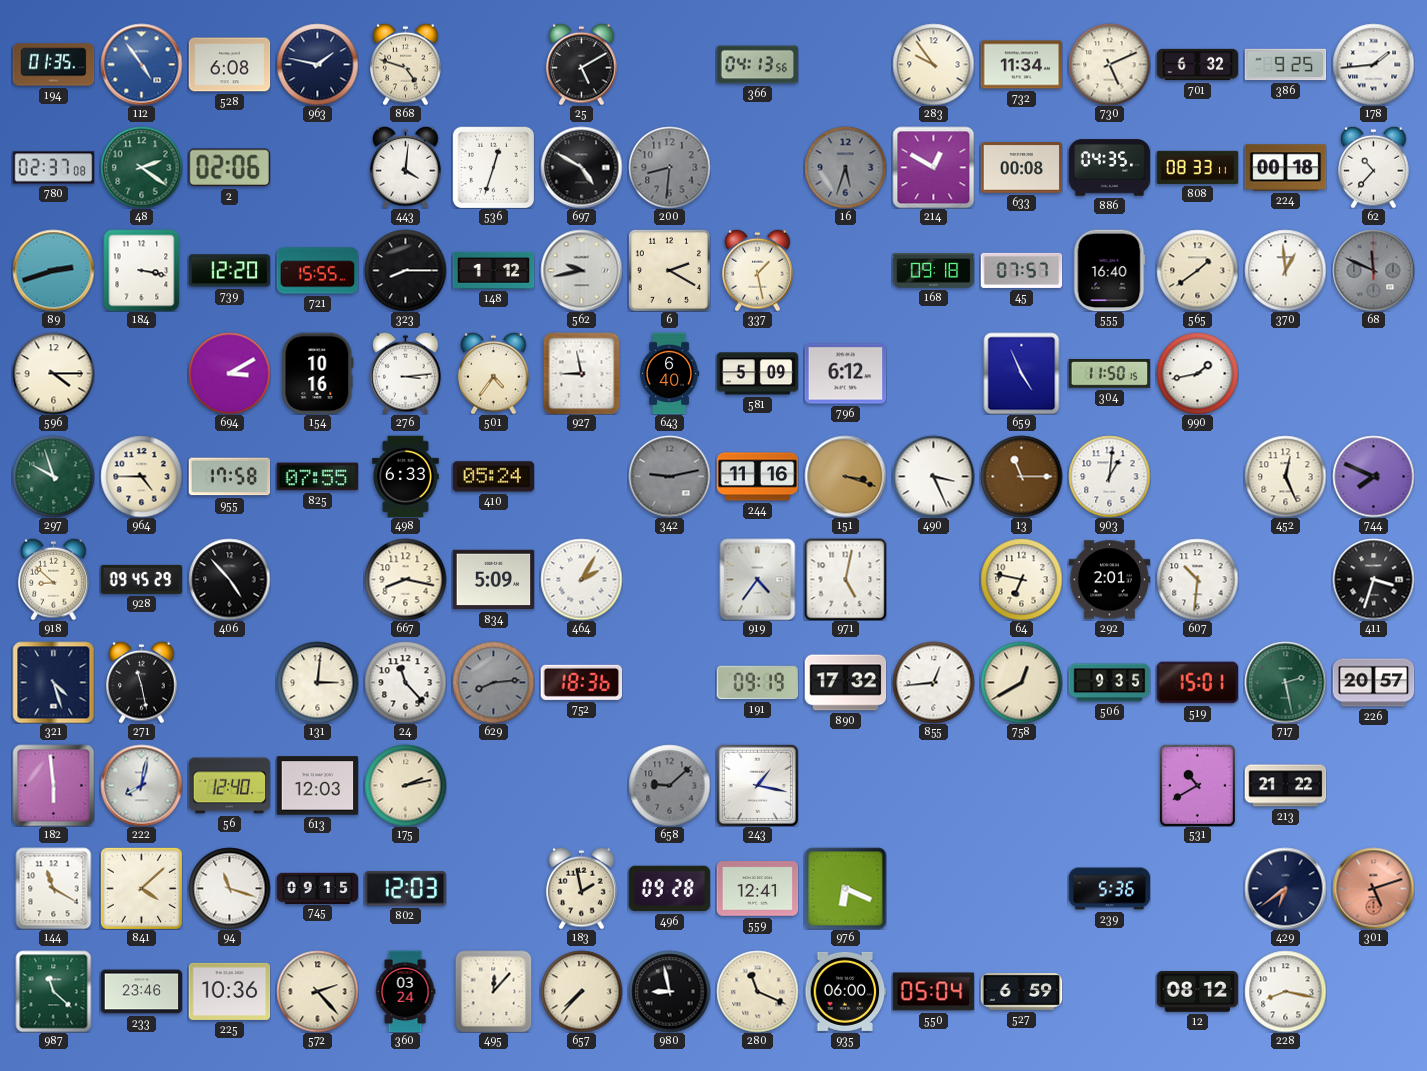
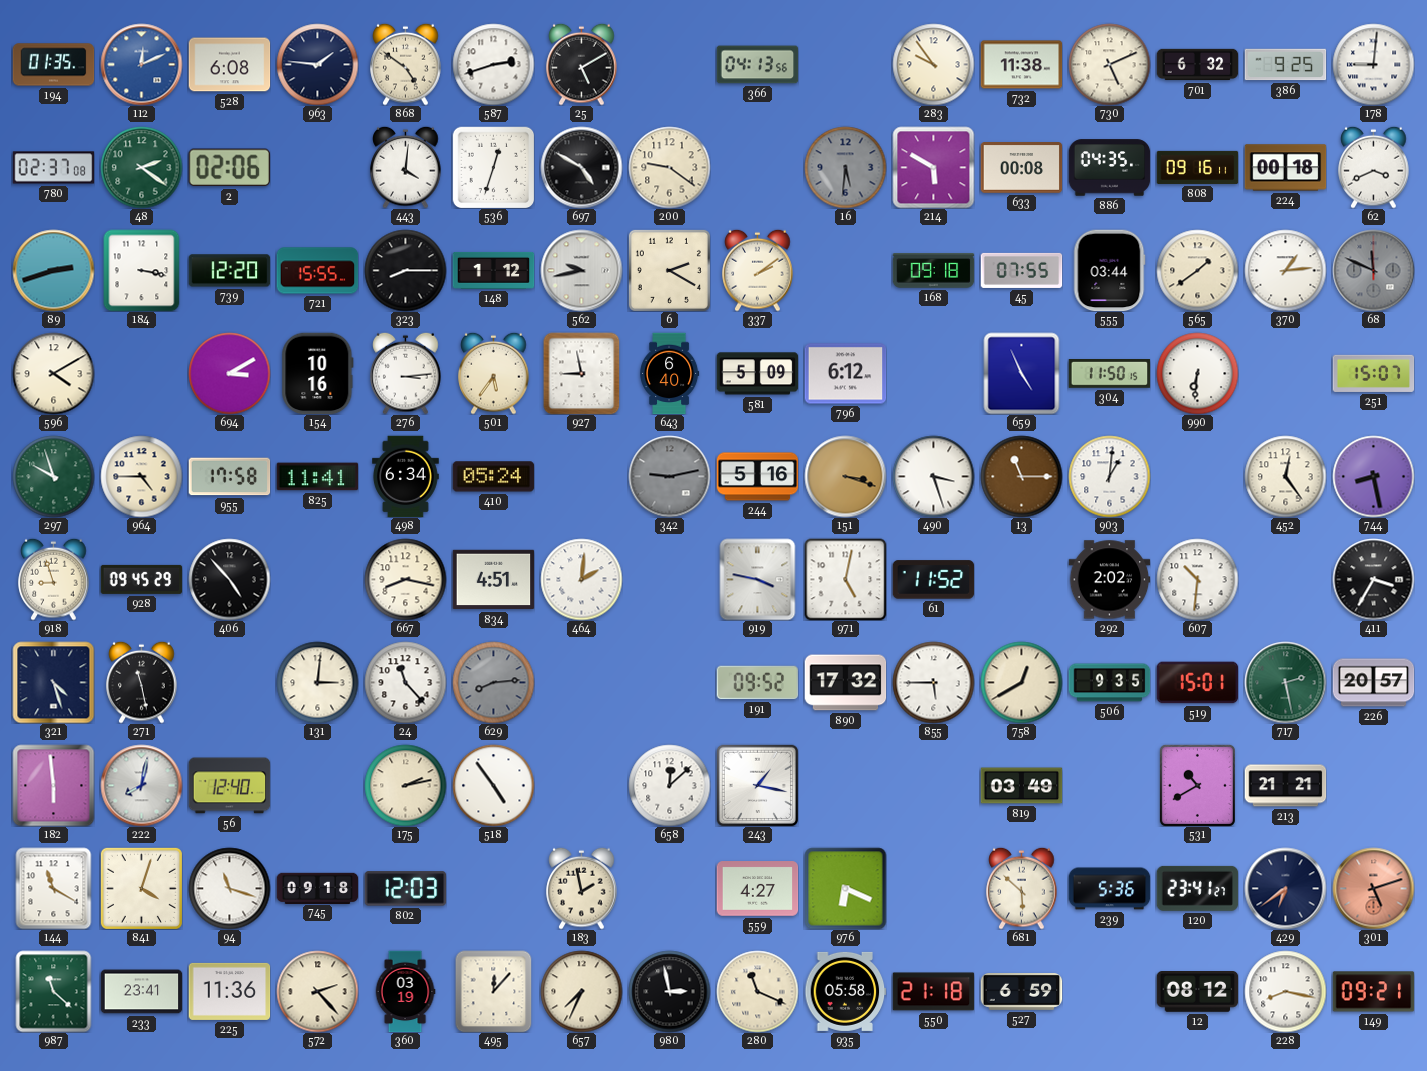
112: 4:54 -> 12:11
963: 1:47 -> 1:46
868: 4:48 -> 4:51
587: none -> 2:42
732: 11:34 -> 11:38
178: 1:44 -> 9:01
200: 8:31 -> 9:21
200 dial: grey -> cream
16: 5:33 -> 5:31
214: 12:50 -> 5:50
808: 08:33 -> 09:16
62: 10:37 -> 3:41
337: 1:28 -> 2:09
45: 07:57 -> 07:55
555: 16:40 -> 03:44
370: 12:59 -> 1:14
596: 4:15 -> 4:10
501: 4:36 -> 5:36
990: 1:43 -> 6:31
251: none -> 15:07
825: 07:55 -> 11:41
498: 6:33 -> 6:34
244: 11:16 -> 5:16
490: 3:26 -> 3:27
452: 12:26 -> 12:24
744: 7:49 -> 8:28
918: 8:52 -> 8:57
834: 5:09 -> 4:51
464: 2:05 -> 2:01
919: 4:36 -> 3:47
61: none -> 11:52
64: 6:47 -> none
292: 2:01 -> 2:02
411: 3:33 -> 3:35
752: 18:36 -> none
191: 09:19 -> 09:52
855: 12:44 -> 5:45
613: 12:03 -> none
518: none -> 4:54
658: 9:08 -> 12:08
658 dial: grey -> white
819: none -> 03:49
213: 21:22 -> 21:21
841: 4:08 -> 4:03
745: 09:15 -> 09:18
496: 09:28 -> none
559: 12:41 -> 4:27
681: none -> 5:52
120: none -> 23:41
233: 23:46 -> 23:41
225: 10:36 -> 11:36
360: 03:24 -> 03:19
657: 7:37 -> 7:34
980: 8:58 -> 2:58
935: 06:00 -> 05:58
550: 05:04 -> 21:18
149: none -> 09:21
